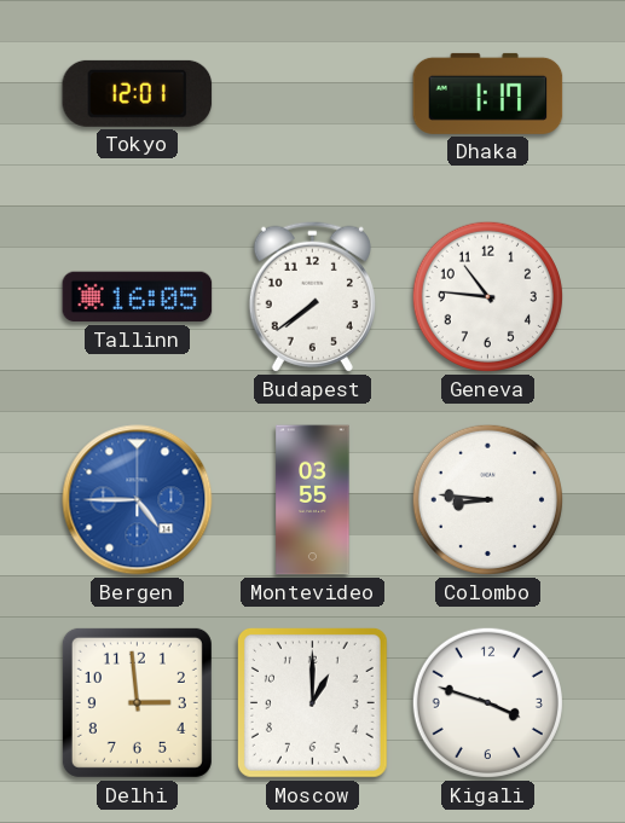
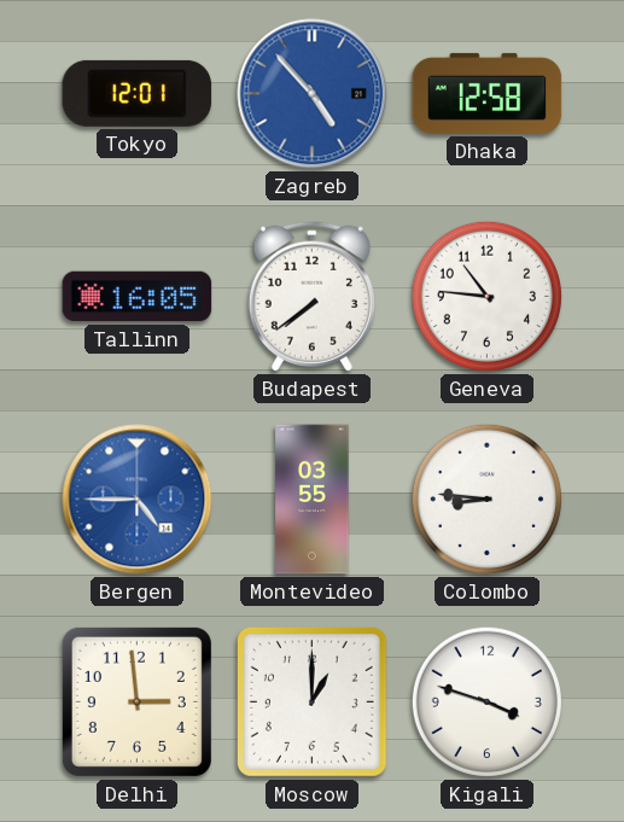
Zagreb: none -> 4:53
Dhaka: 1:17 -> 12:58
